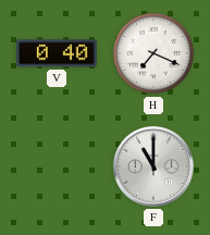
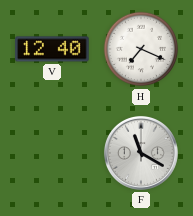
V: 0:40 -> 12:40
F: 11:00 -> 11:20
